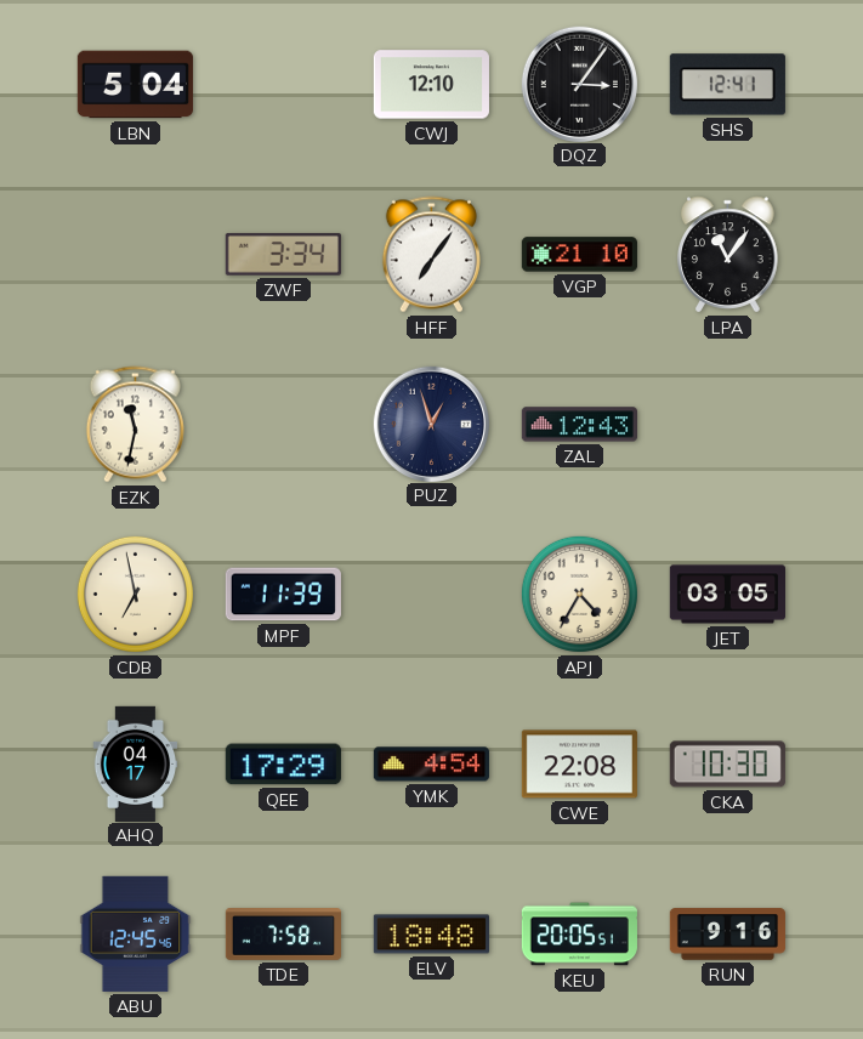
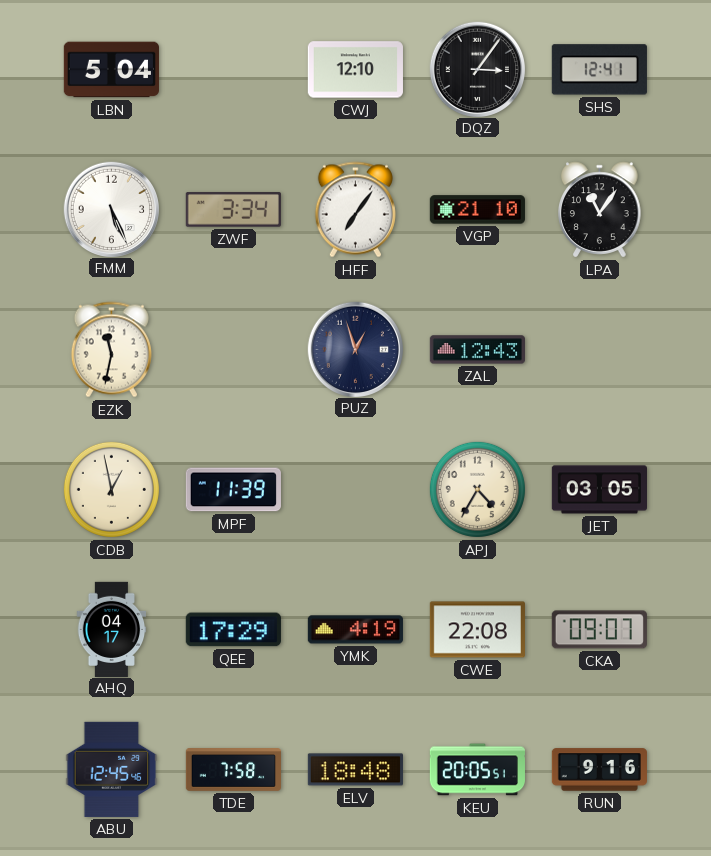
FMM: none -> 5:26
CDB: 6:58 -> 12:58
YMK: 4:54 -> 4:19
CKA: 10:30 -> 09:07
